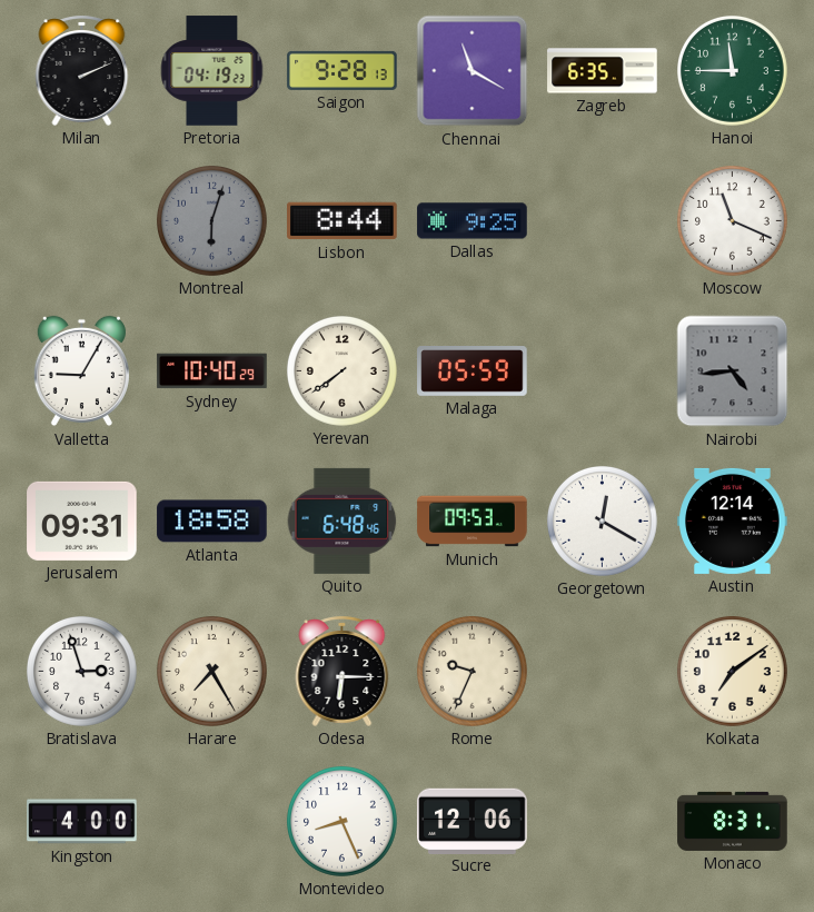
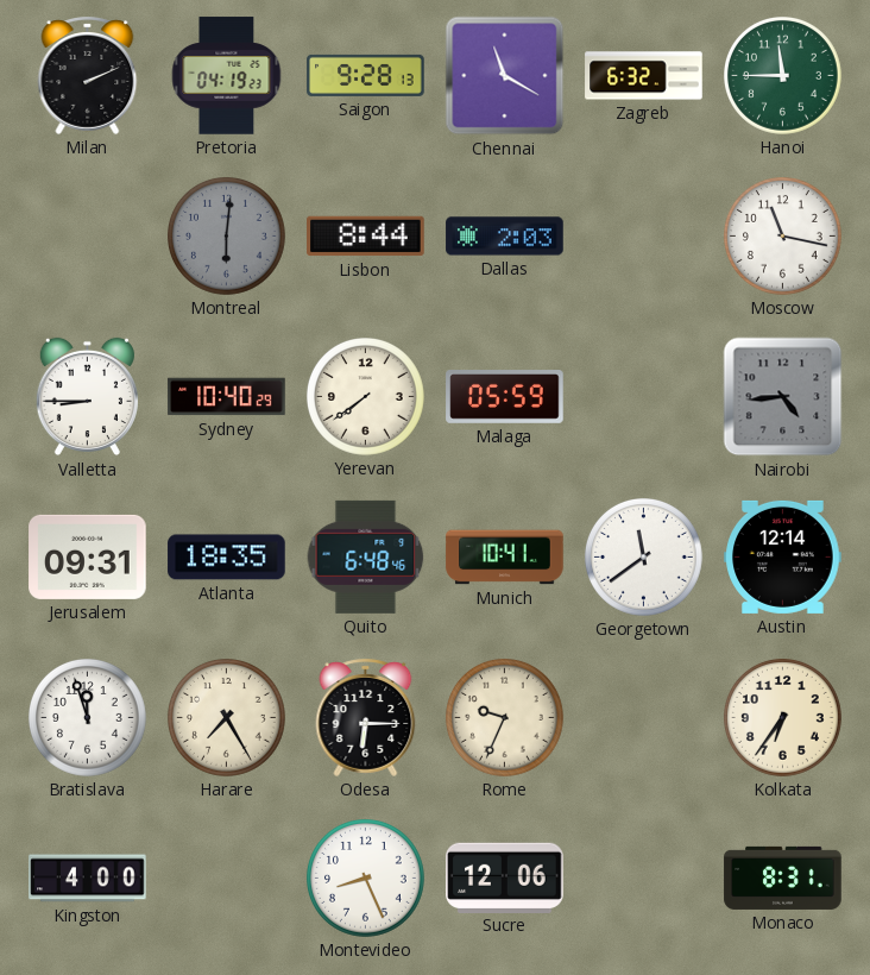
Zagreb: 6:35 -> 6:32
Montreal: 6:03 -> 6:01
Dallas: 9:25 -> 2:03
Moscow: 11:19 -> 11:17
Valletta: 9:05 -> 8:45
Atlanta: 18:58 -> 18:35
Munich: 09:53 -> 10:41
Georgetown: 12:20 -> 11:39
Bratislava: 2:57 -> 11:57
Kolkata: 7:09 -> 6:36
